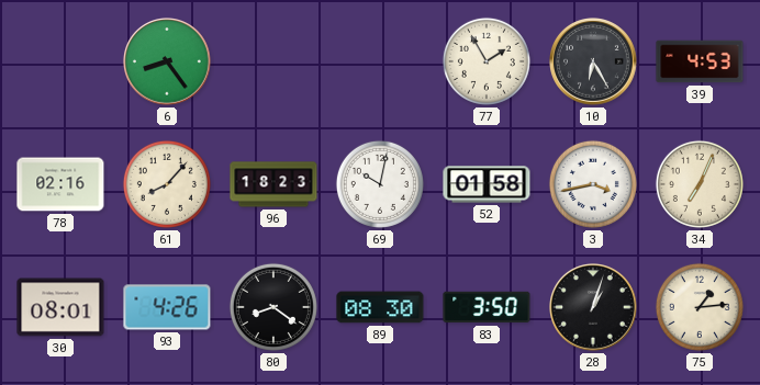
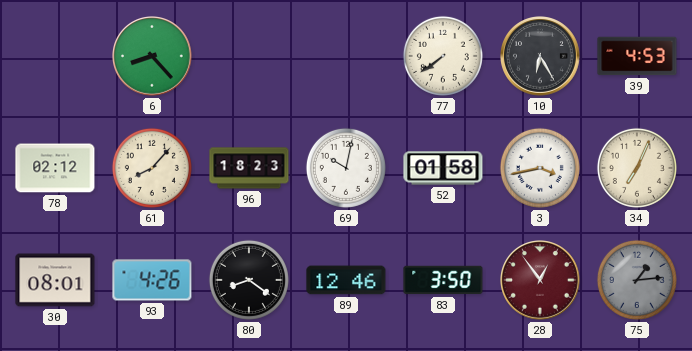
6: 8:24 -> 8:23
77: 1:55 -> 7:39
78: 02:16 -> 02:12
89: 08:30 -> 12:46
28: 1:03 -> 12:54
28 dial: black -> burgundy
75 dial: cream -> grey
